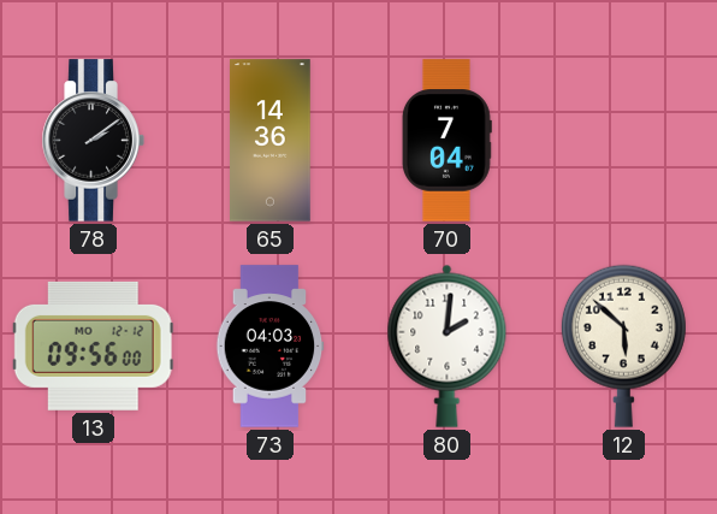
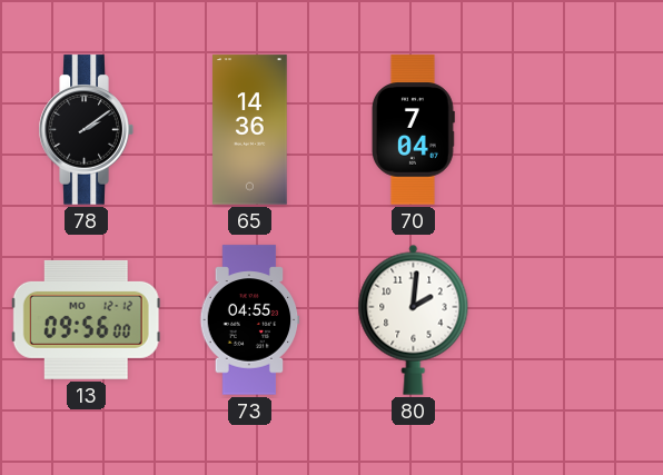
73: 04:03 -> 04:55
12: 5:52 -> none
